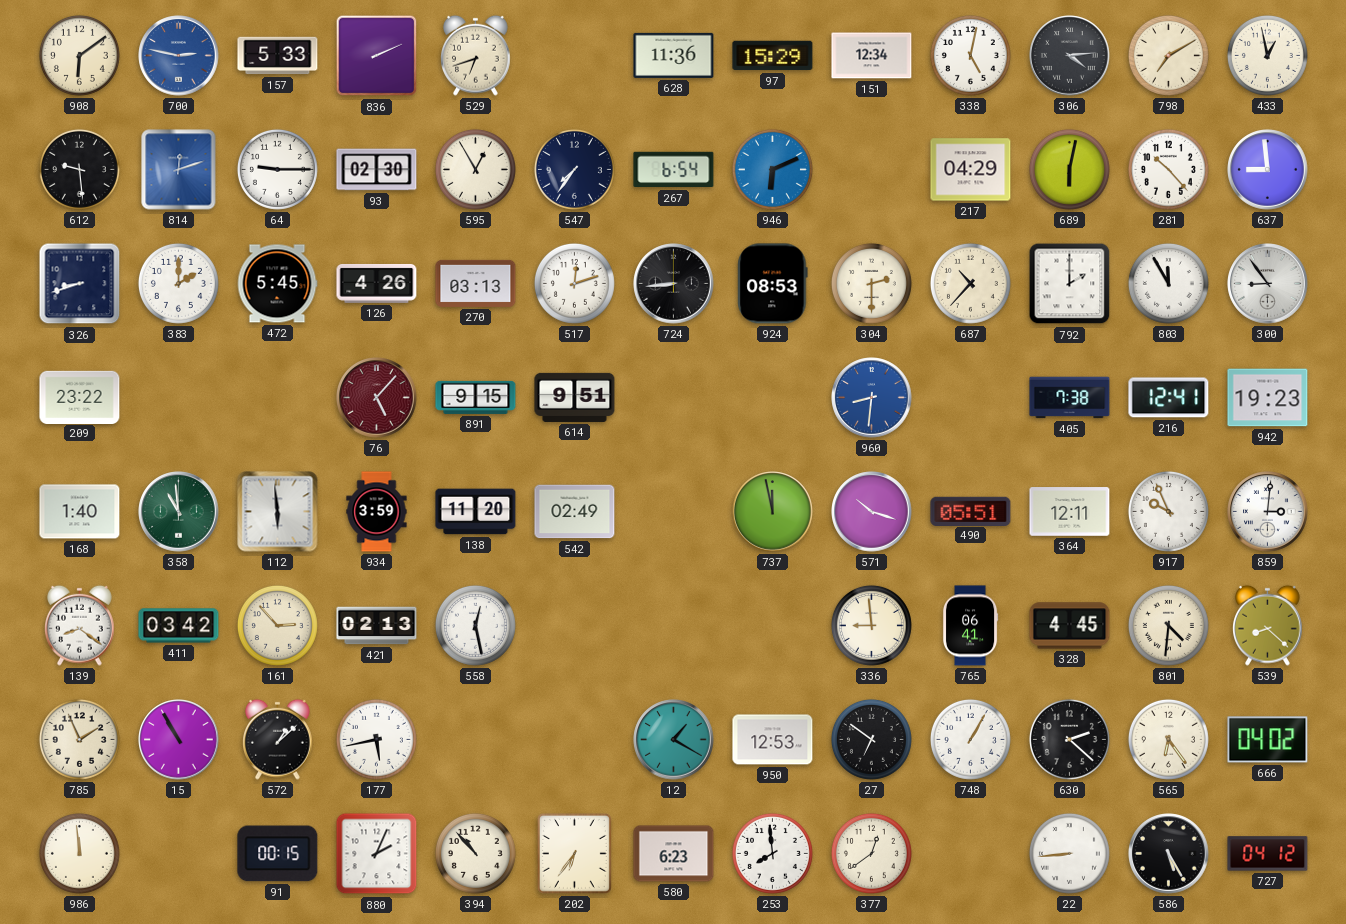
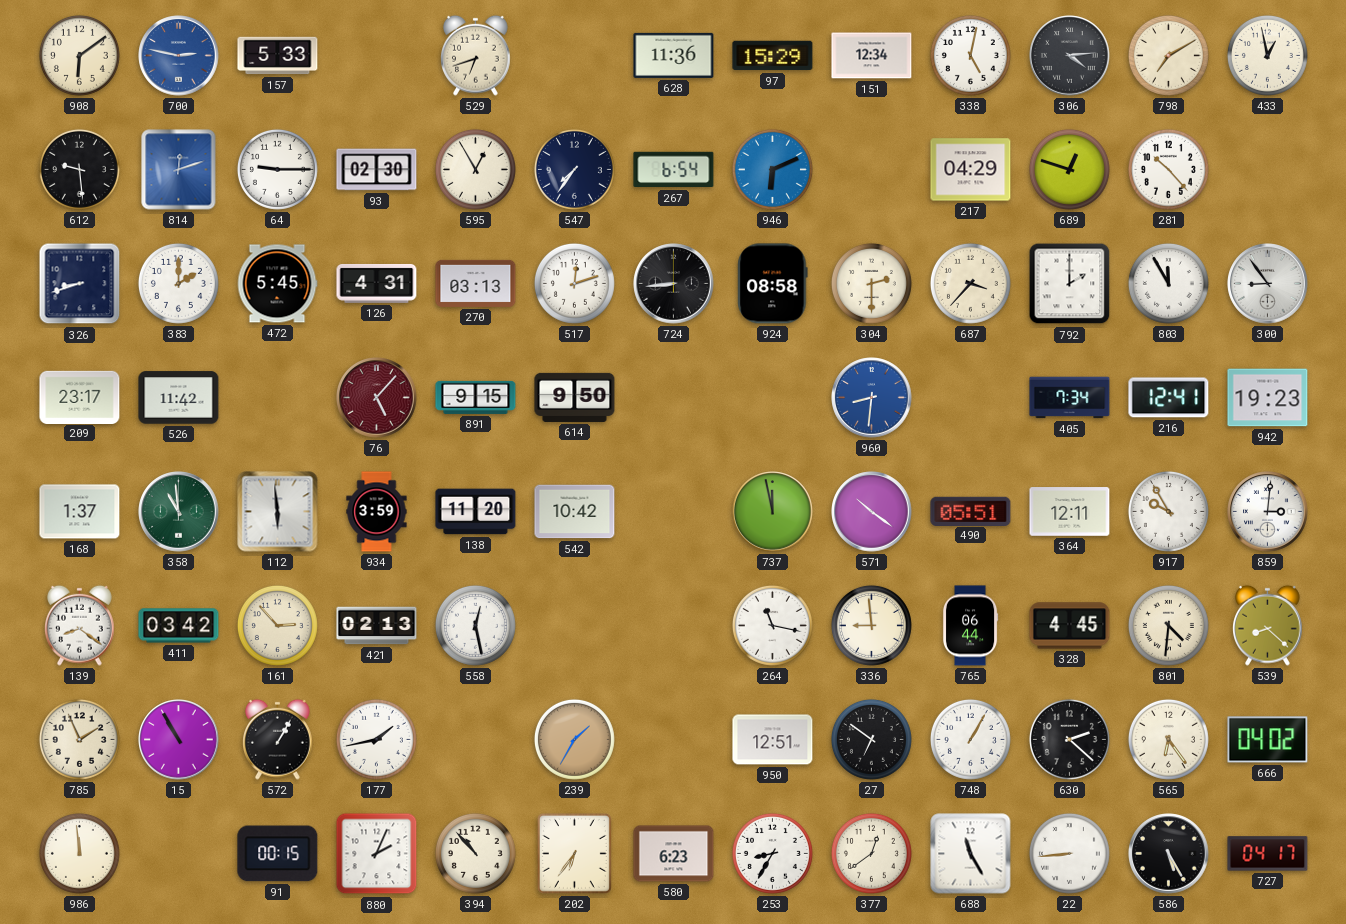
836: 2:11 -> none
689: 6:02 -> 12:48
637: 8:59 -> none
126: 4:26 -> 4:31
924: 08:53 -> 08:58
687: 10:37 -> 3:37
209: 23:22 -> 23:17
526: none -> 11:42
614: 9:51 -> 9:50
405: 7:38 -> 7:34
168: 1:40 -> 1:37
542: 02:49 -> 10:42
571: 10:18 -> 10:21
917: 9:56 -> 9:55
264: none -> 11:17
765: 06:41 -> 06:44
572: 1:08 -> 1:05
177: 5:43 -> 1:43
239: none -> 1:35
12: 1:20 -> none
950: 12:53 -> 12:51
253: 7:59 -> 8:35
688: none -> 11:25
727: 04:12 -> 04:17
